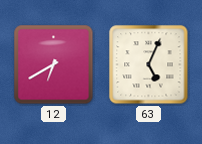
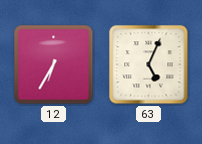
12: 6:40 -> 6:35
